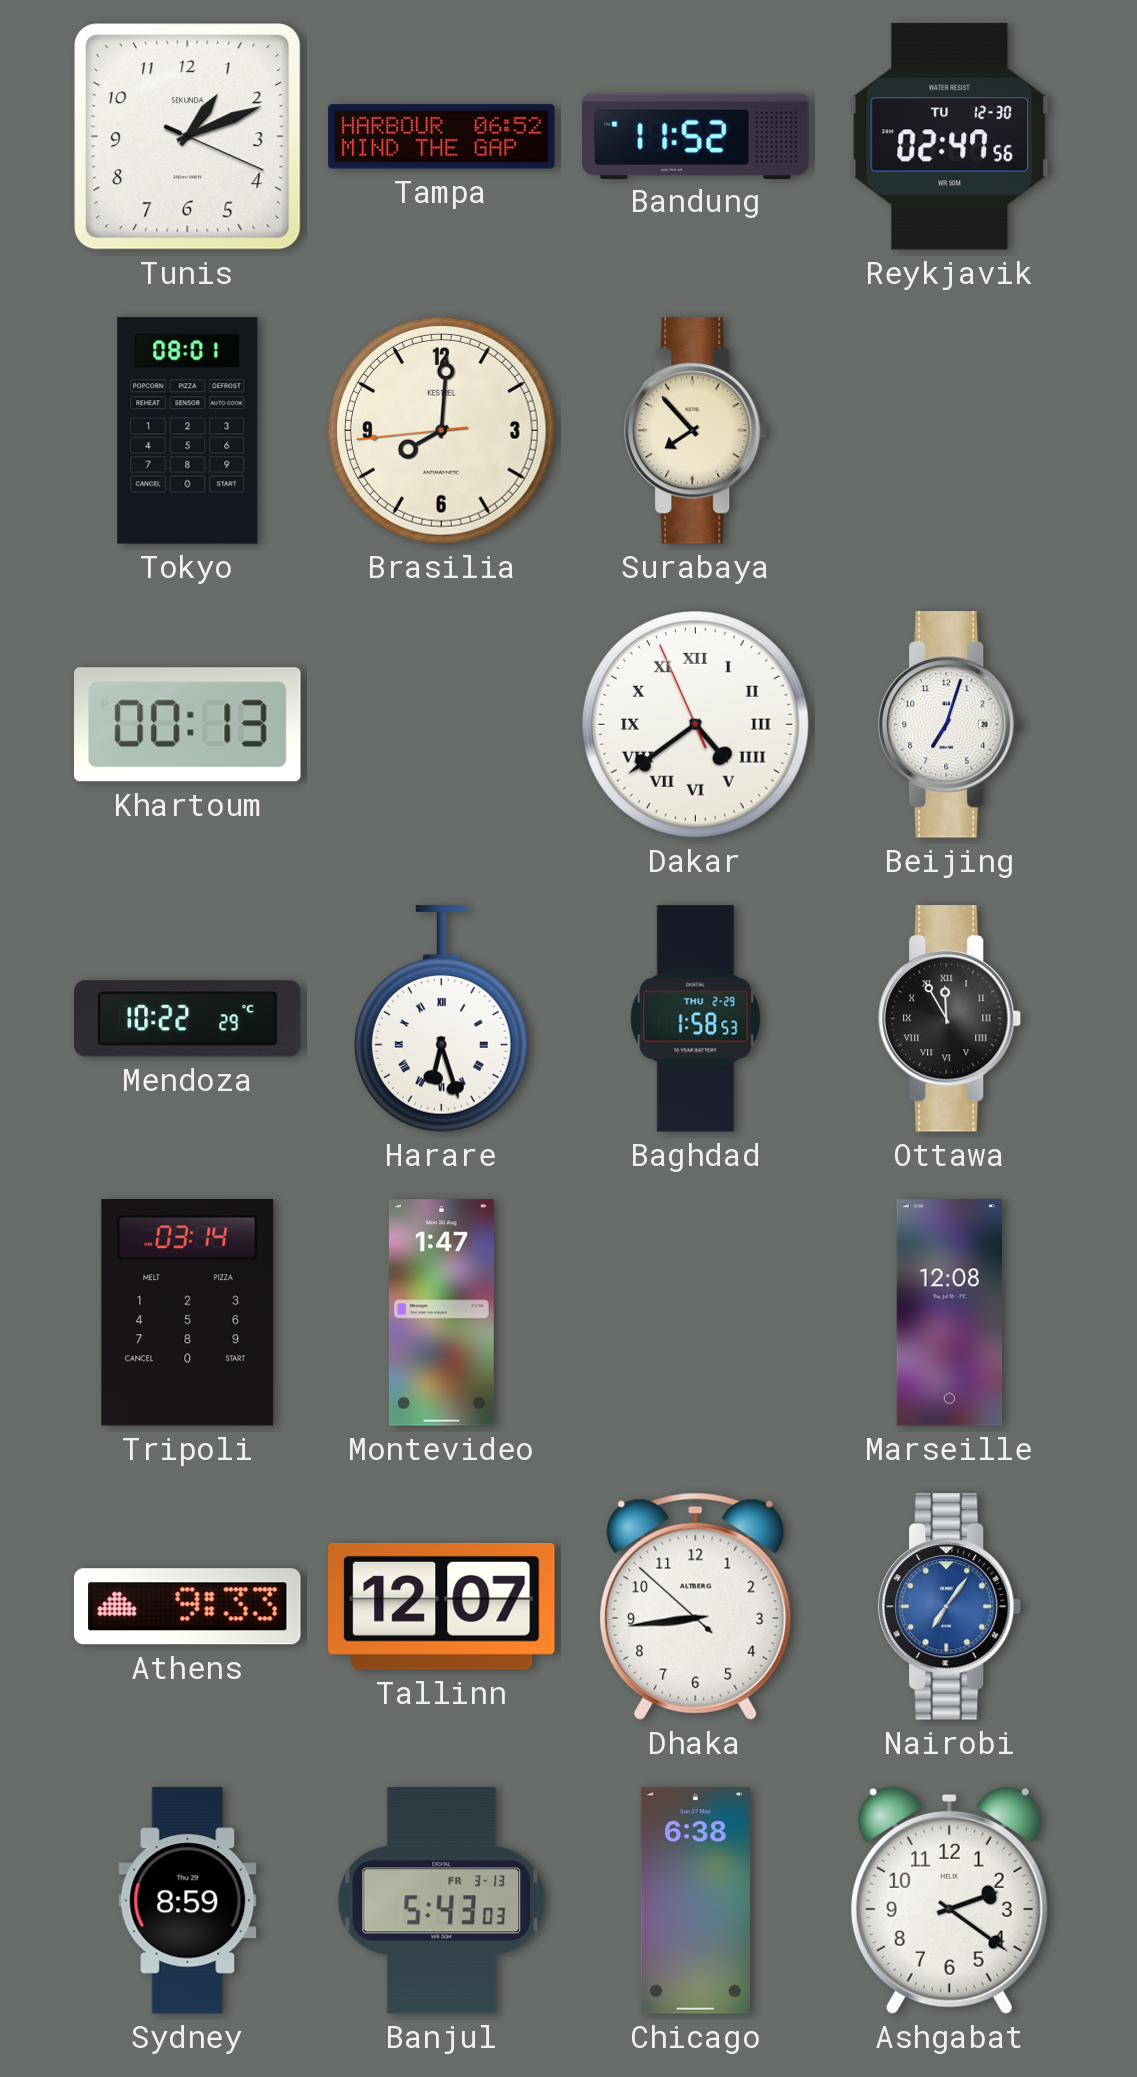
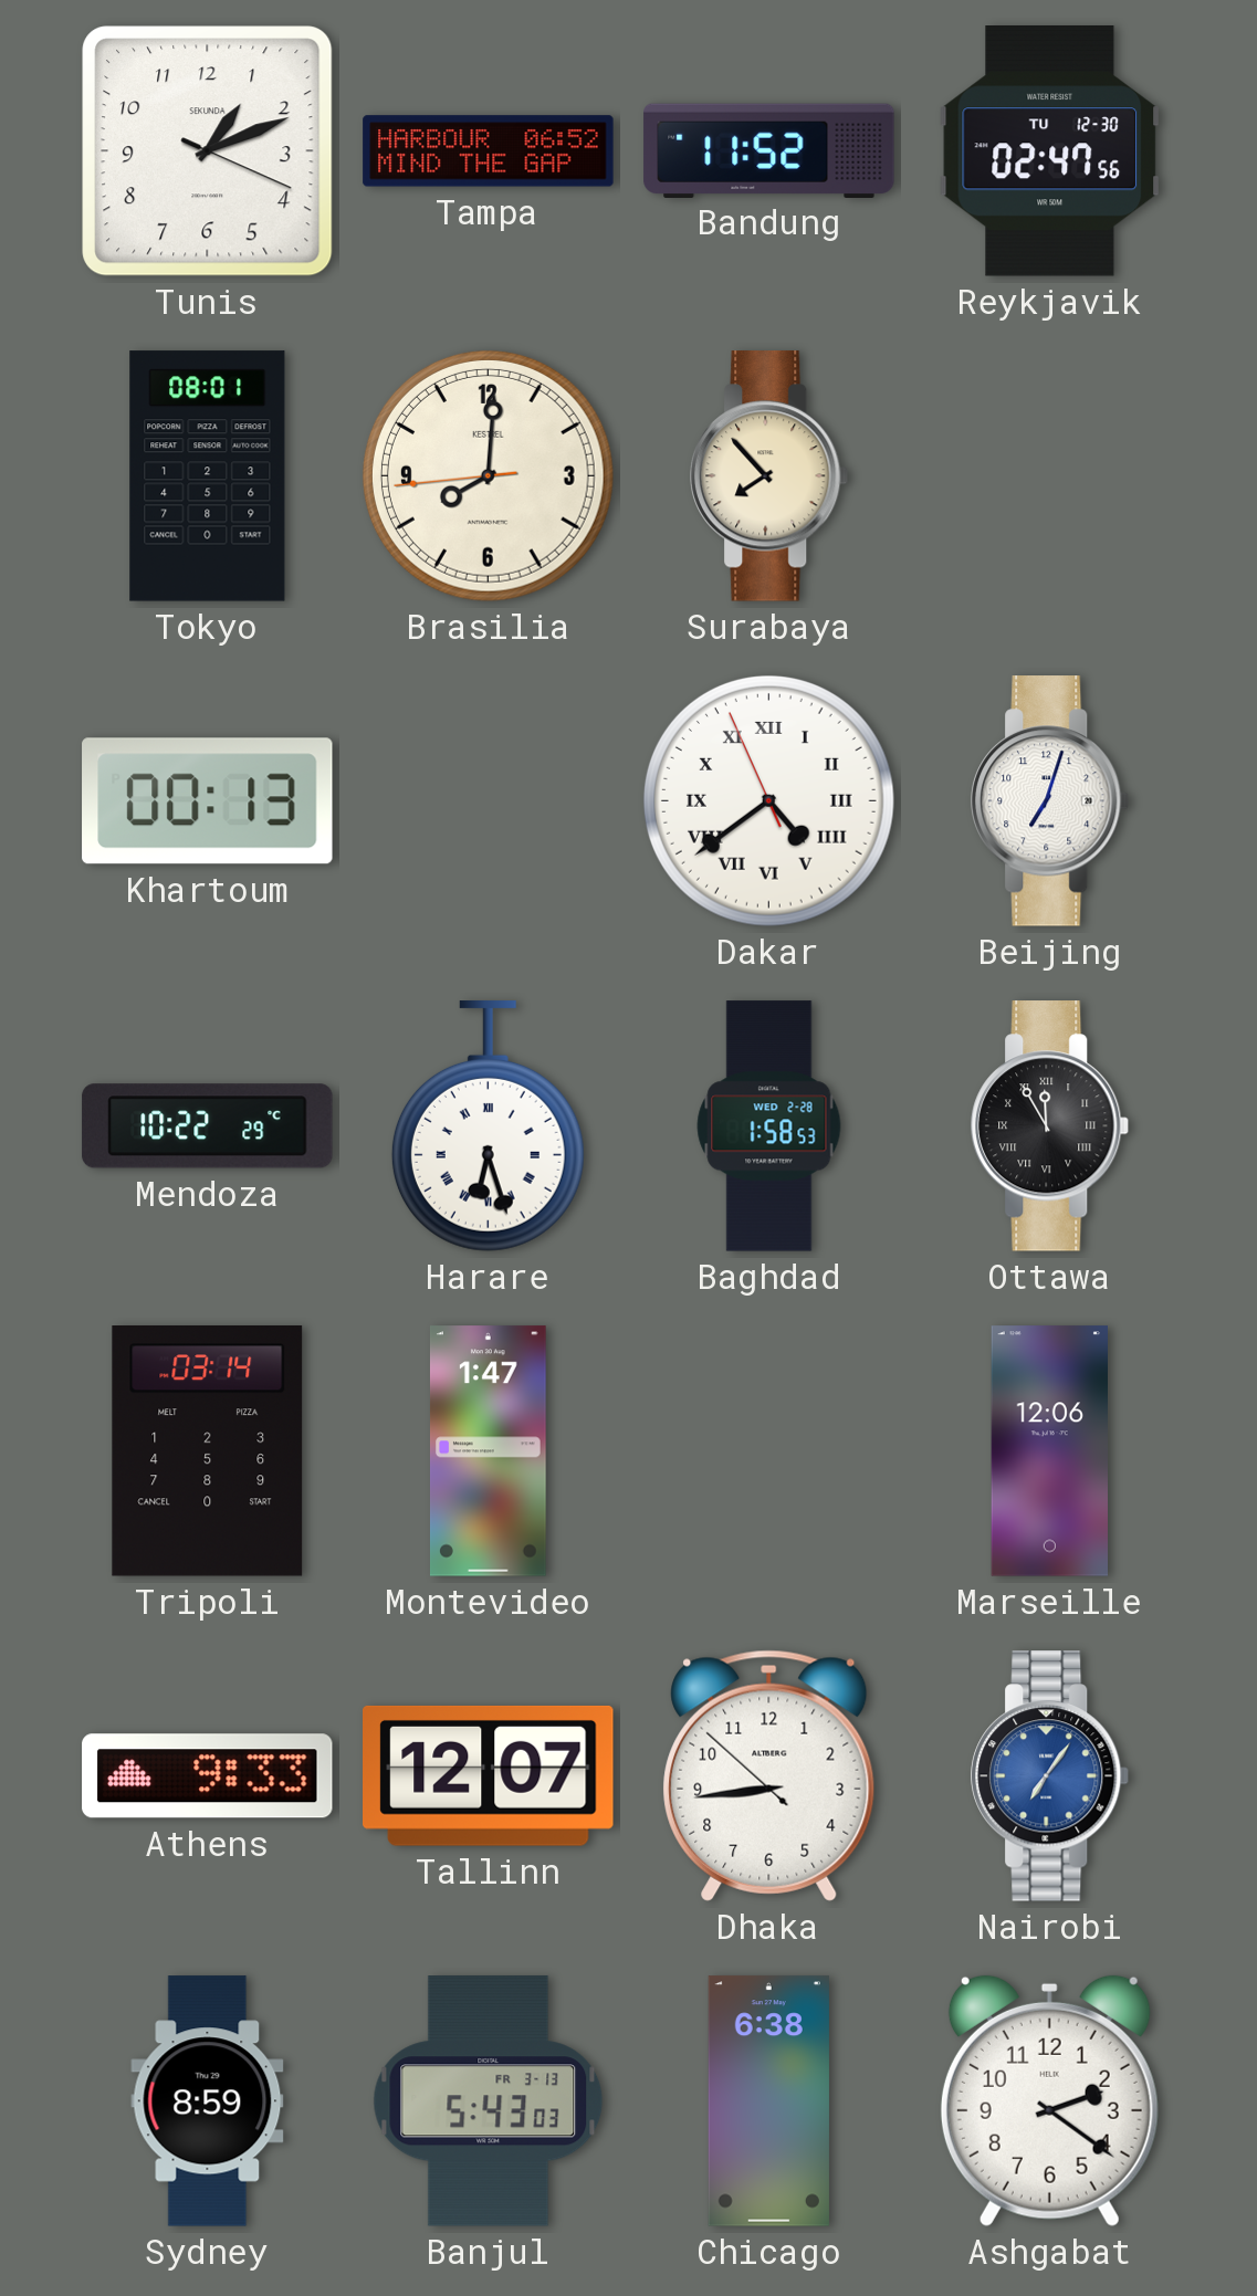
Baghdad date: THU 2-29 -> WED 2-28
Marseille: 12:08 -> 12:06
